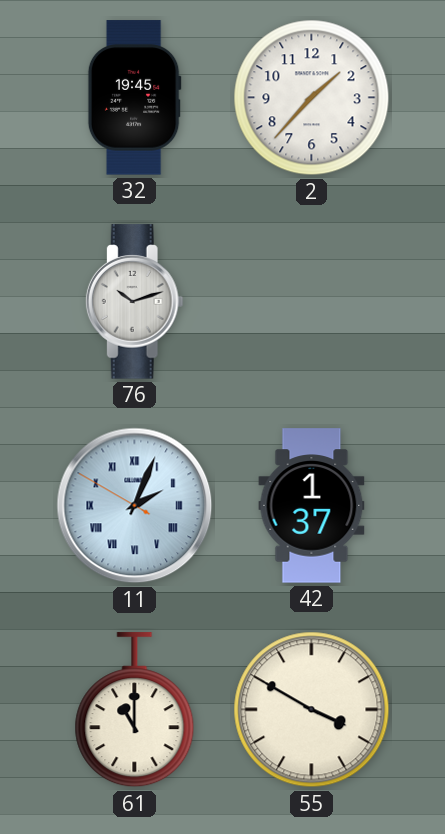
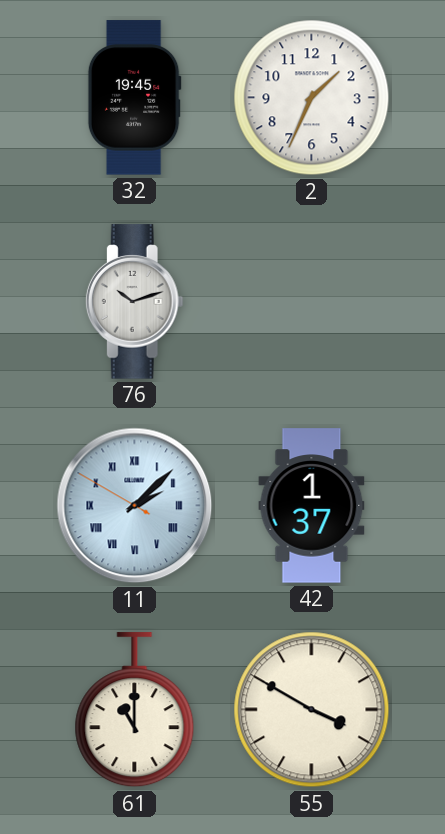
2: 1:37 -> 1:34
11: 2:03 -> 2:07
